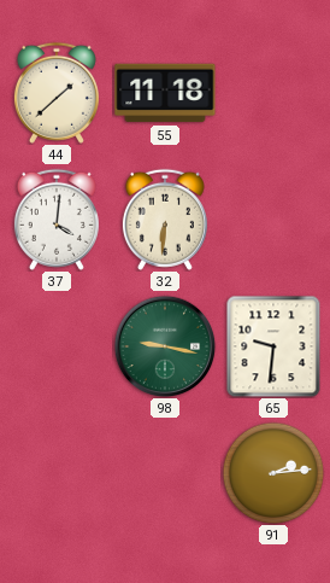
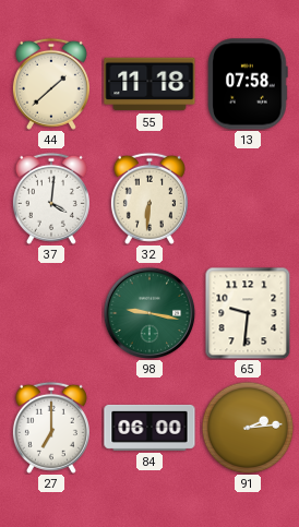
13: none -> 07:58
27: none -> 7:00
84: none -> 06:00
